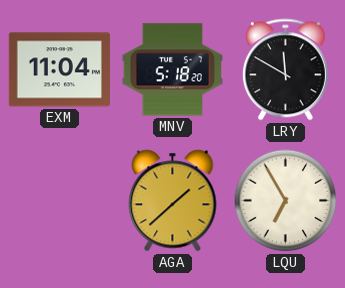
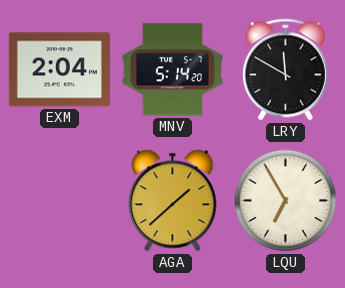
EXM: 11:04 -> 2:04
MNV: 5:18 -> 5:14
